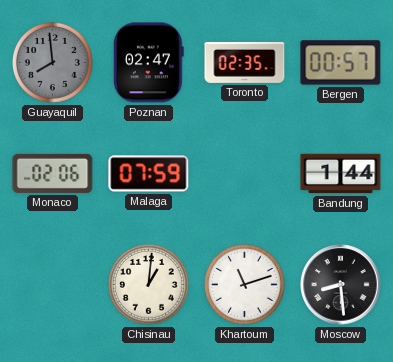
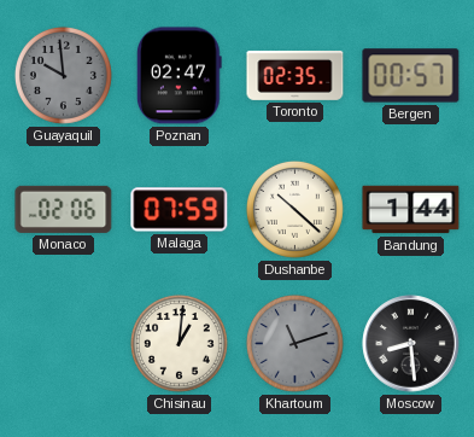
Guayaquil: 7:59 -> 9:59
Dushanbe: none -> 10:22
Khartoum dial: white -> grey
